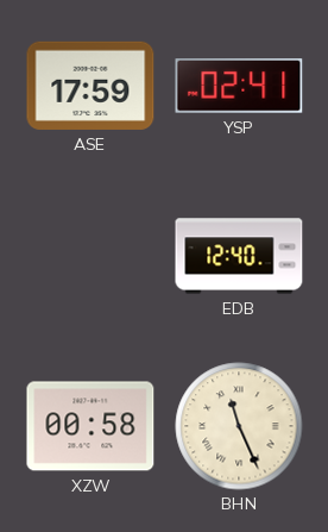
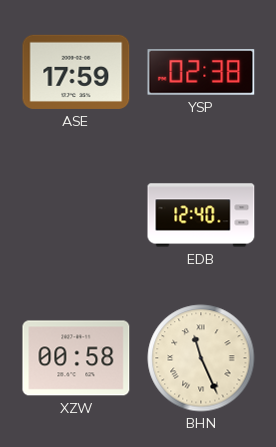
YSP: 02:41 -> 02:38
